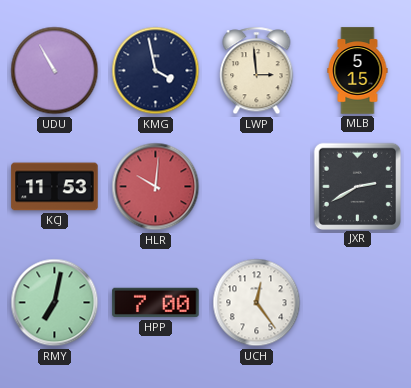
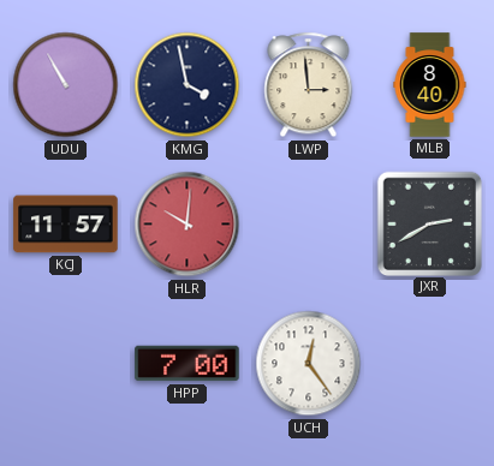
MLB: 5:15 -> 8:40
KCJ: 11:53 -> 11:57
RMY: 7:02 -> none
